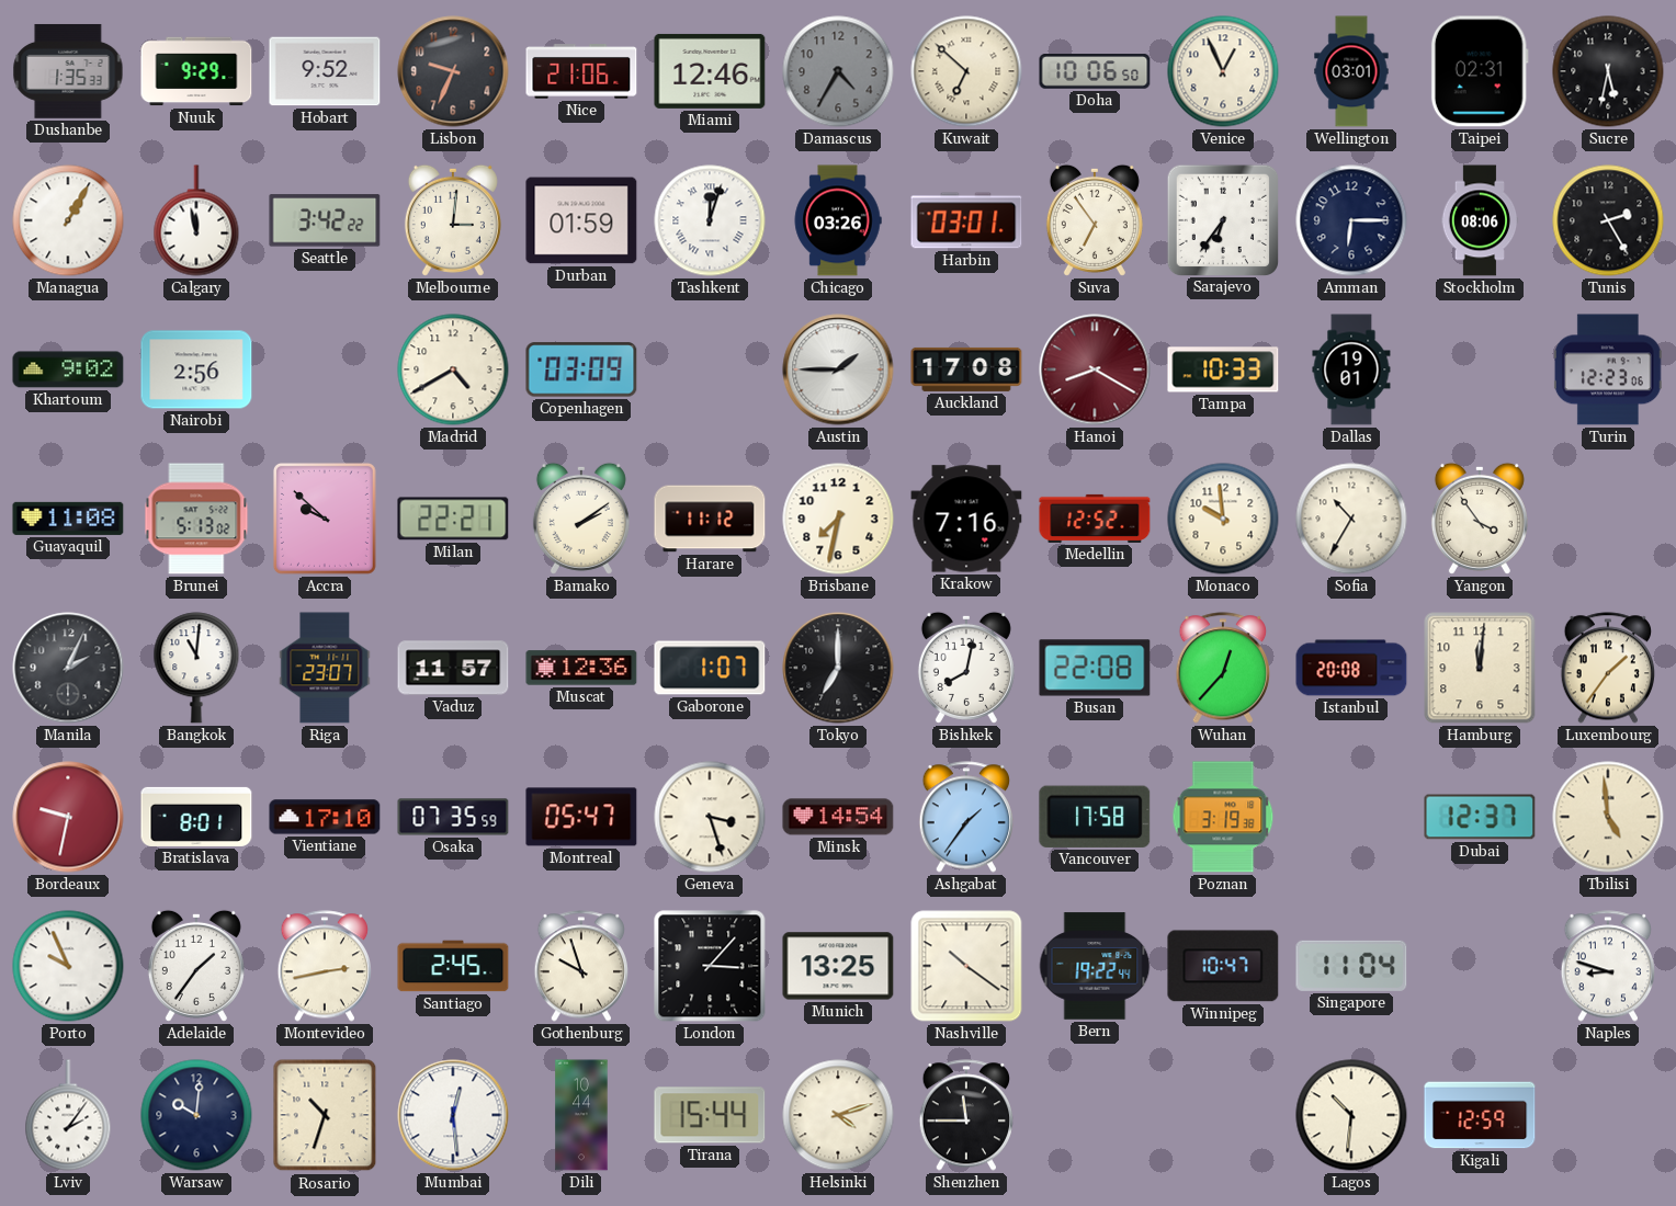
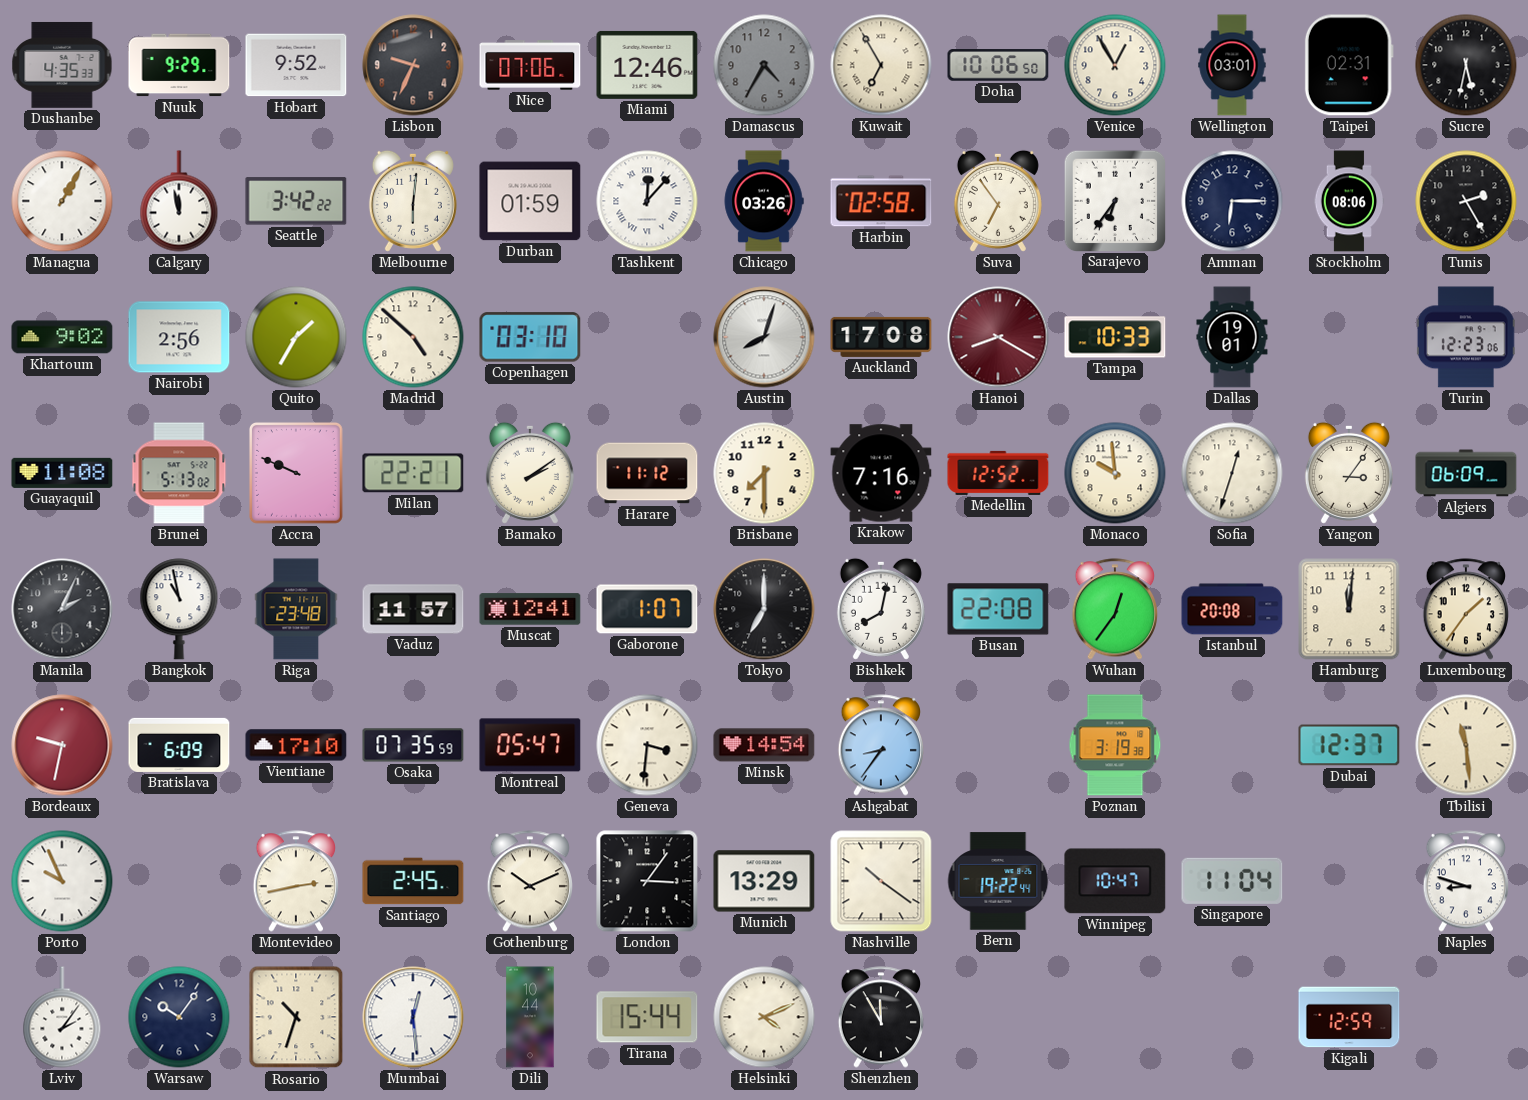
Dushanbe: 1:35 -> 4:35
Nice: 21:06 -> 07:06
Kuwait: 6:52 -> 6:55
Venice: 12:56 -> 12:55
Melbourne: 3:01 -> 6:01
Tashkent: 12:03 -> 12:07
Harbin: 03:01 -> 02:58
Quito: none -> 1:35
Madrid: 4:40 -> 4:52
Copenhagen: 03:09 -> 03:10
Austin: 1:45 -> 8:03
Accra: 9:52 -> 9:49
Brisbane: 7:32 -> 7:30
Sofia: 10:35 -> 12:33
Yangon: 3:54 -> 3:06
Algiers: none -> 06:09
Bangkok: 11:01 -> 10:58
Riga: 23:07 -> 23:48
Muscat: 12:36 -> 12:41
Wuhan: 12:37 -> 12:36
Bratislava: 8:01 -> 6:09
Geneva: 3:27 -> 3:31
Ashgabat: 1:36 -> 8:36
Vancouver: 17:58 -> none
Tbilisi: 4:59 -> 11:29
Adelaide: 1:36 -> none
Gothenburg: 9:57 -> 10:11
London: 3:07 -> 3:06
Munich: 13:25 -> 13:29
Warsaw: 10:01 -> 10:06
Helsinki: 4:12 -> 4:11
Shenzhen: 11:45 -> 11:55
Lagos: 10:31 -> none
